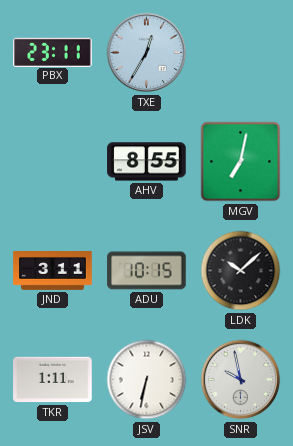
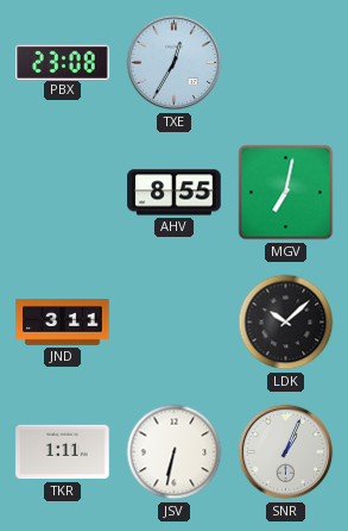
PBX: 23:11 -> 23:08
ADU: 10:15 -> none
SNR: 9:58 -> 1:04
